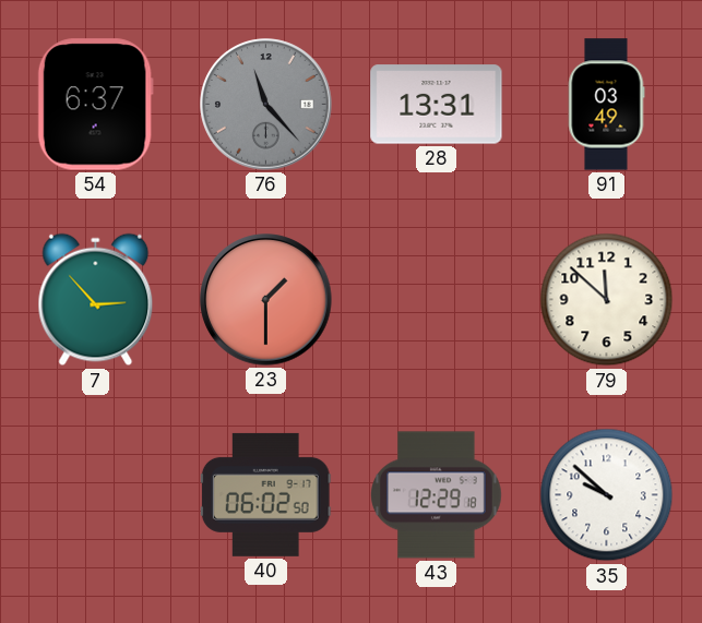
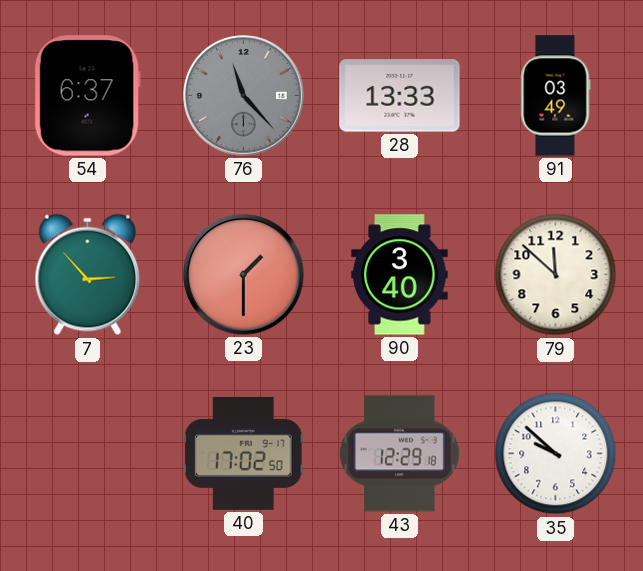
28: 13:31 -> 13:33
90: none -> 3:40
40: 06:02 -> 17:02
